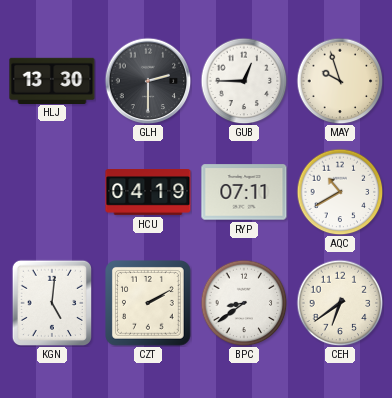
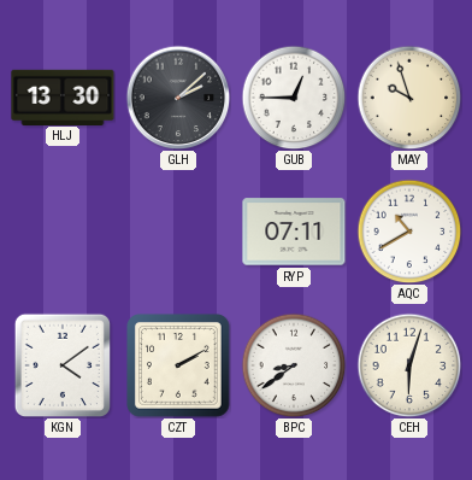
GLH: 2:30 -> 2:08
HCU: 04:19 -> none
KGN: 5:01 -> 4:09
CEH: 6:39 -> 6:03
